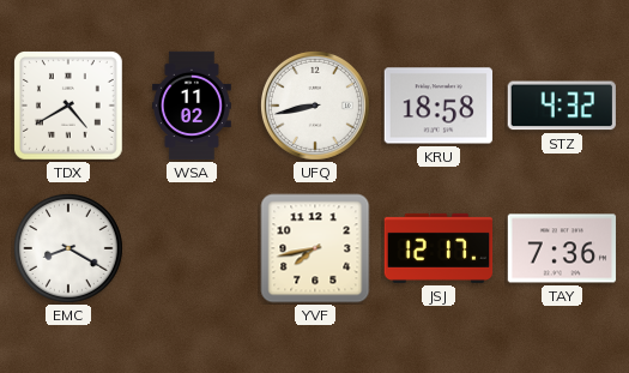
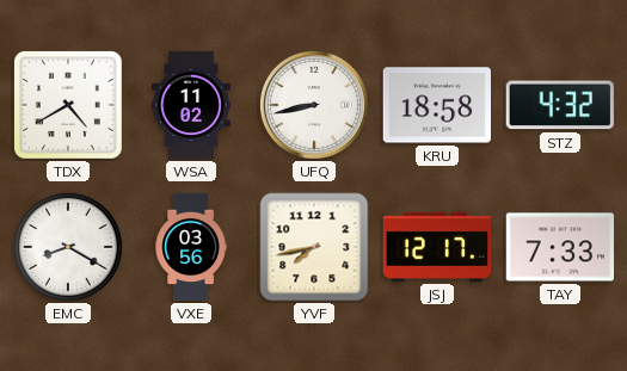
VXE: none -> 03:56
TAY: 7:36 -> 7:33
